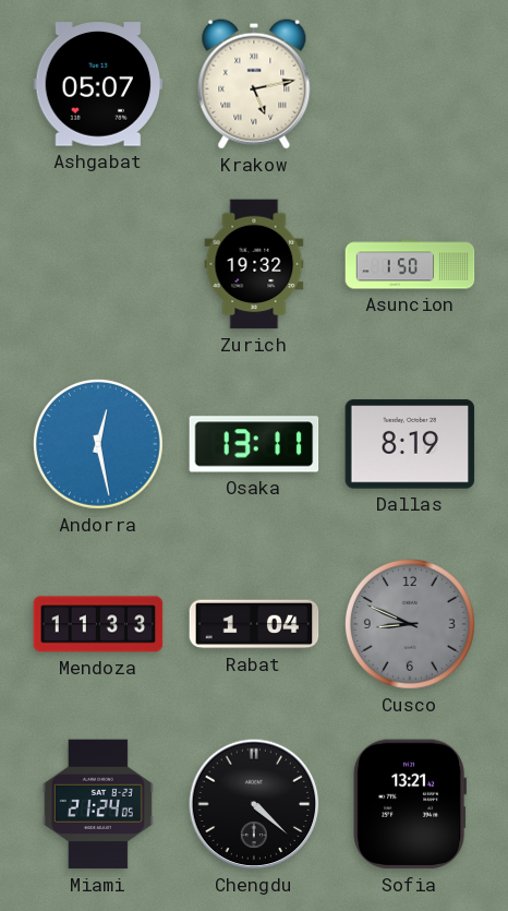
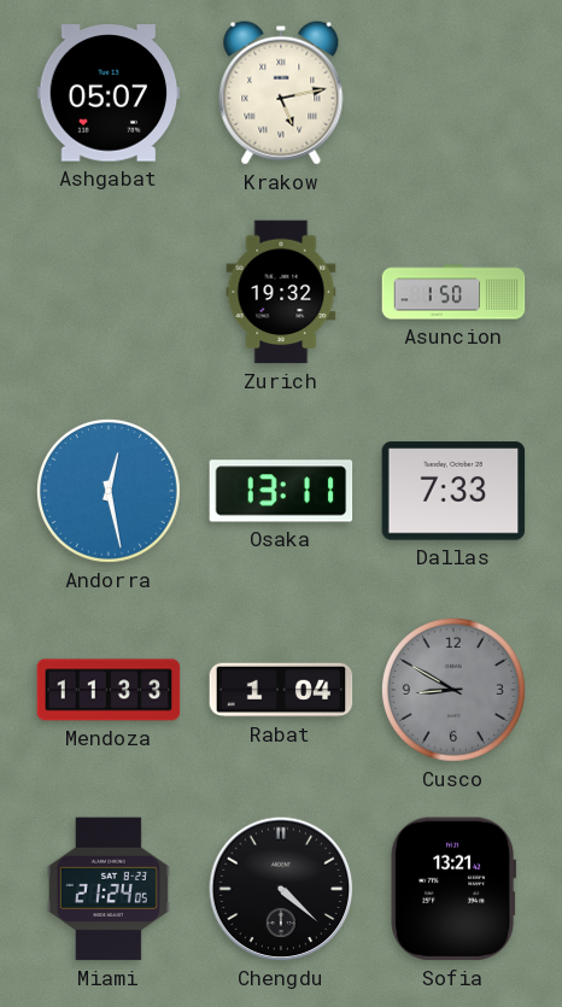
Dallas: 8:19 -> 7:33
Cusco: 8:49 -> 8:50
